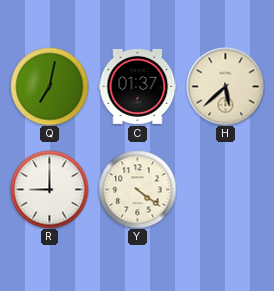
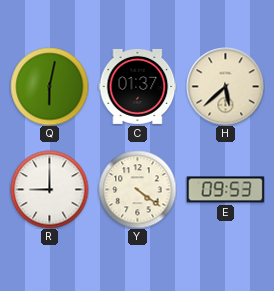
Q: 7:02 -> 6:02
E: none -> 09:53
